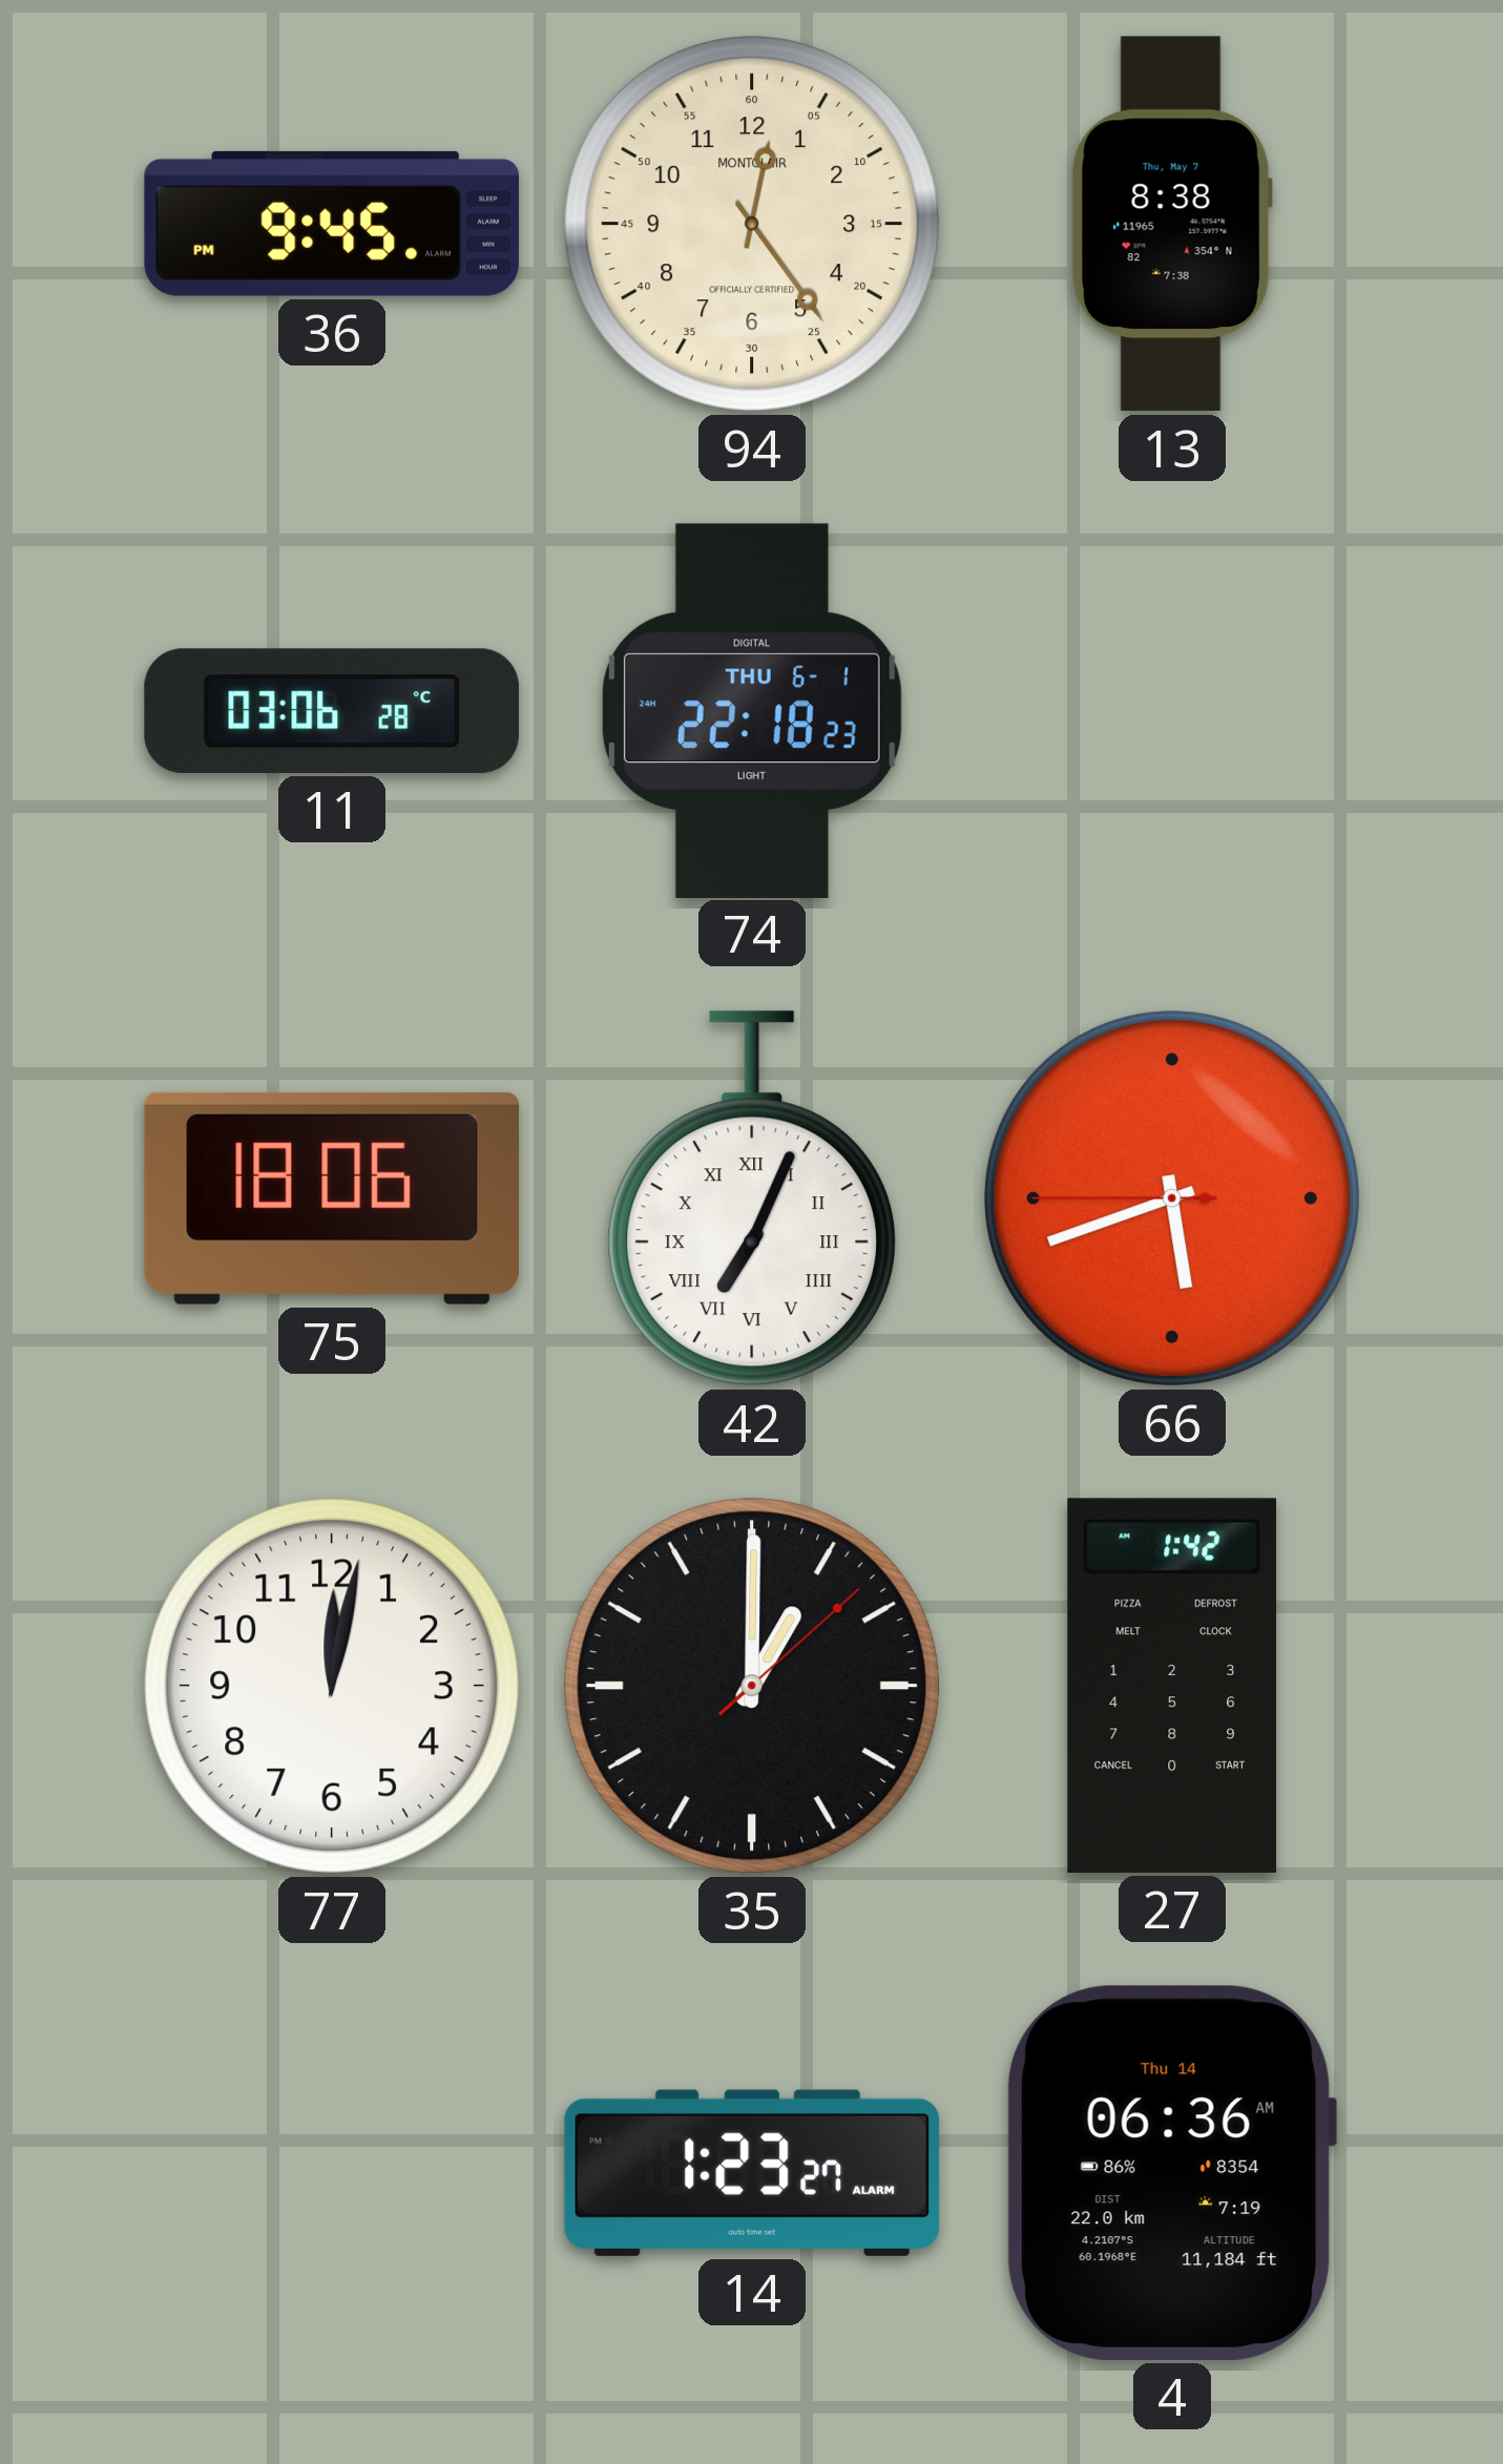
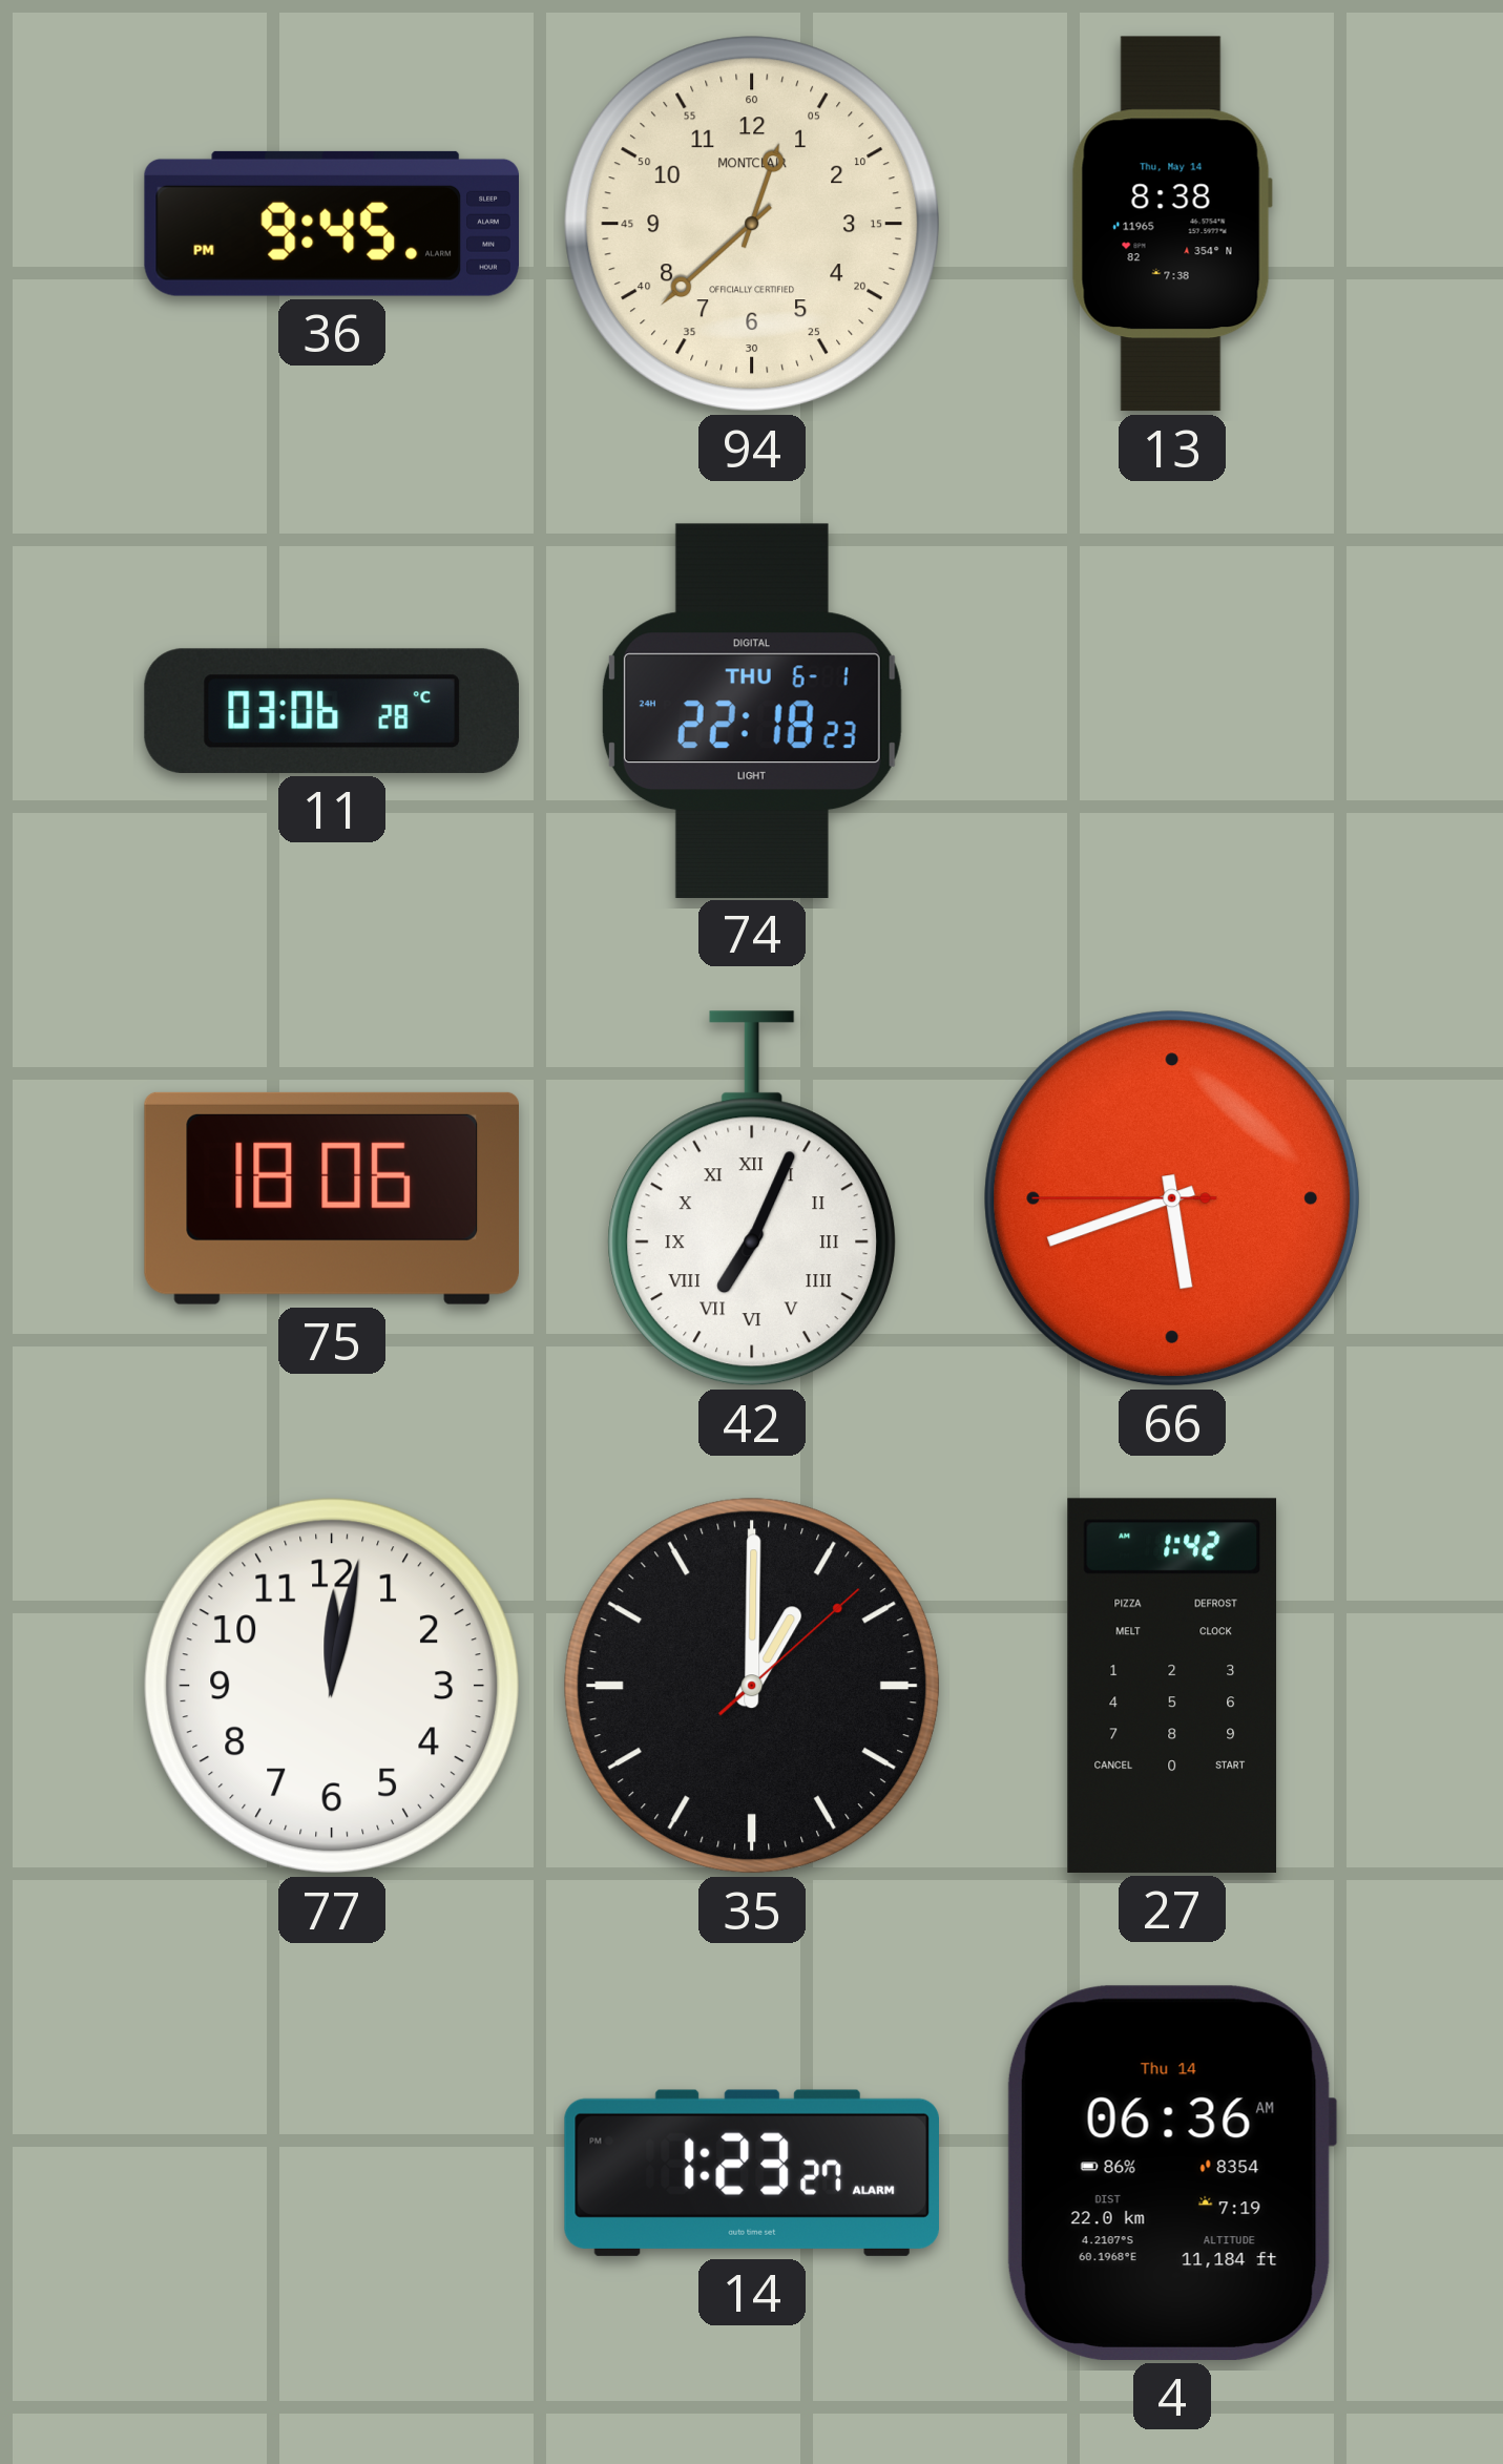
94: 12:24 -> 12:38
13 date: Thu, May 7 -> Thu, May 14
